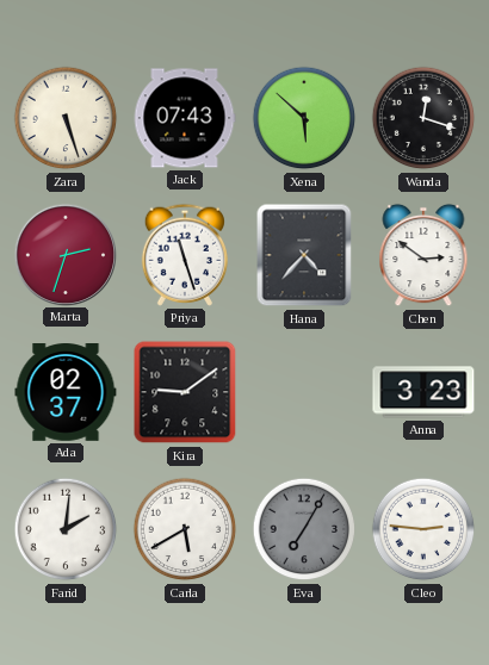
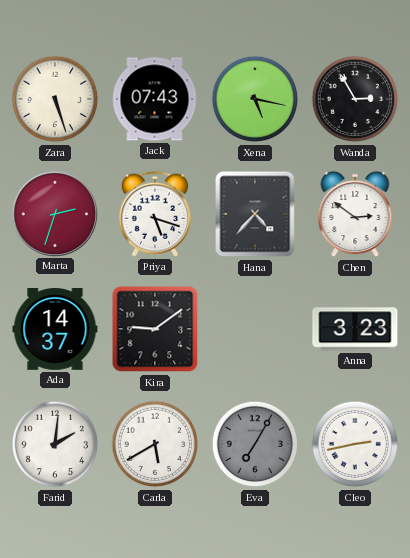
Xena: 5:52 -> 5:17
Wanda: 12:18 -> 2:55
Priya: 11:27 -> 5:18
Ada: 02:37 -> 14:37
Cleo: 2:46 -> 2:43
